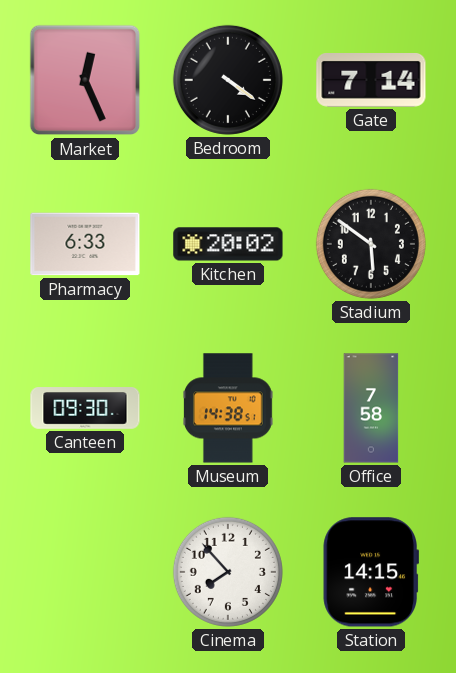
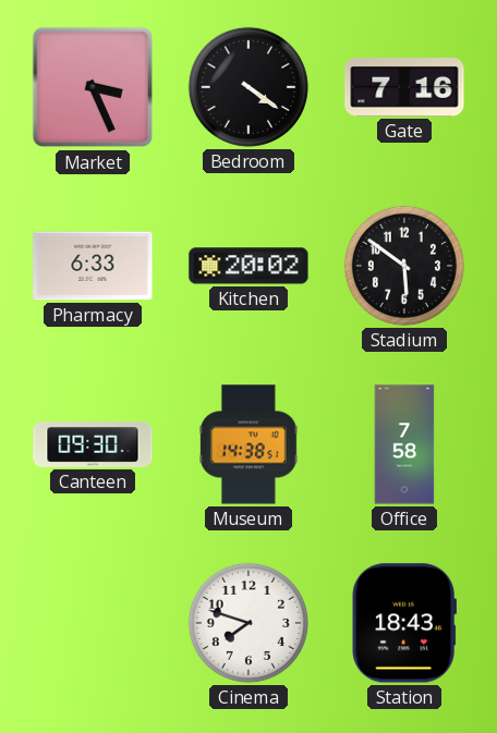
Market: 12:26 -> 3:26
Gate: 7:14 -> 7:16
Cinema: 7:53 -> 7:48
Station: 14:15 -> 18:43
